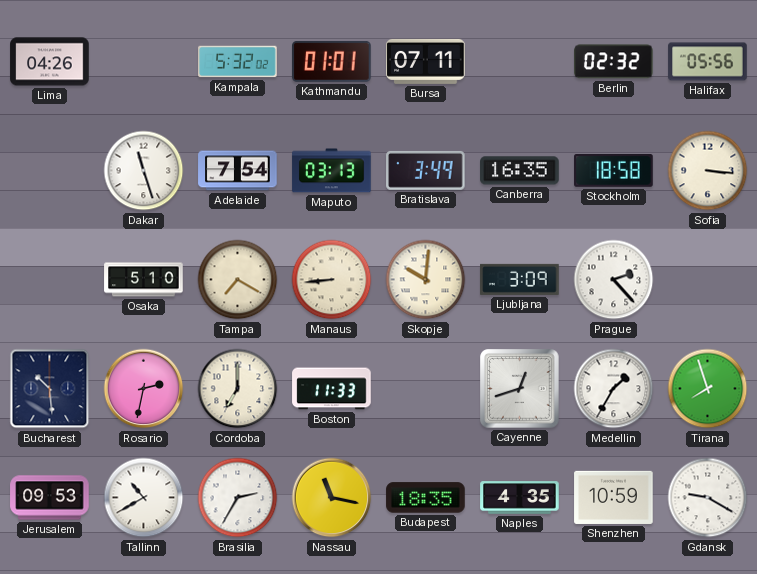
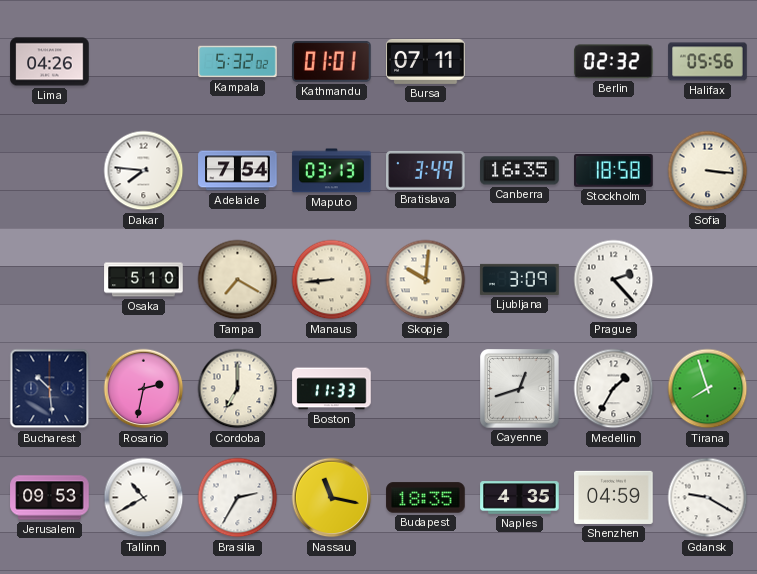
Dakar: 11:27 -> 7:46
Shenzhen: 10:59 -> 04:59
